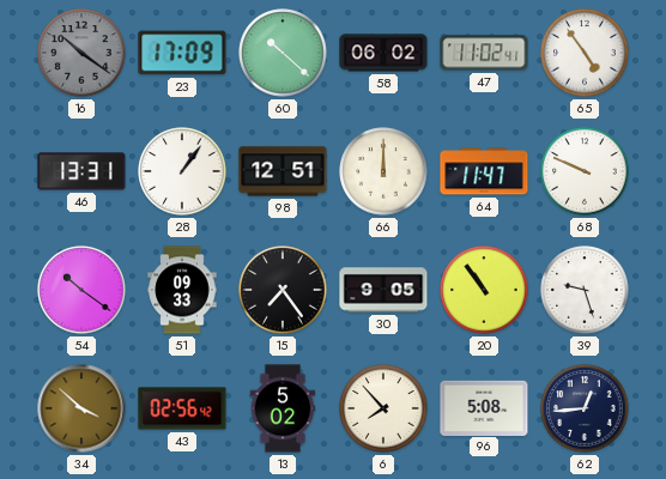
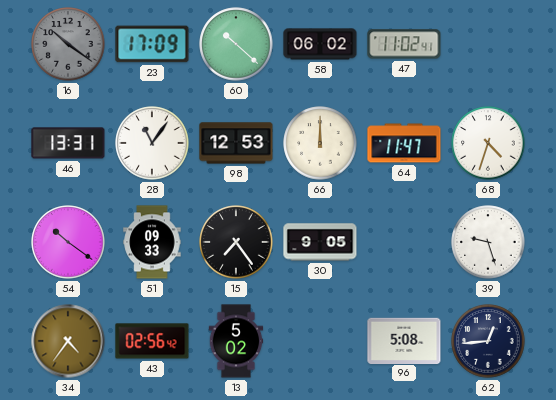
65: 4:54 -> none
28: 1:06 -> 11:06
98: 12:51 -> 12:53
68: 9:49 -> 4:33
20: 10:54 -> none
34: 3:52 -> 4:36
6: 7:53 -> none
